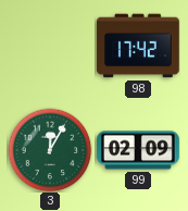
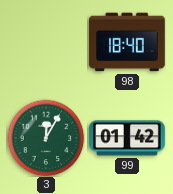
98: 17:42 -> 18:40
99: 02:09 -> 01:42
